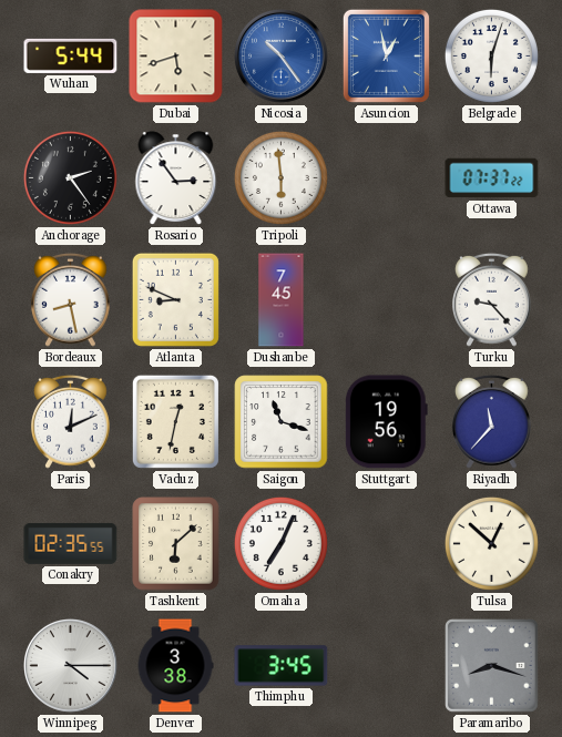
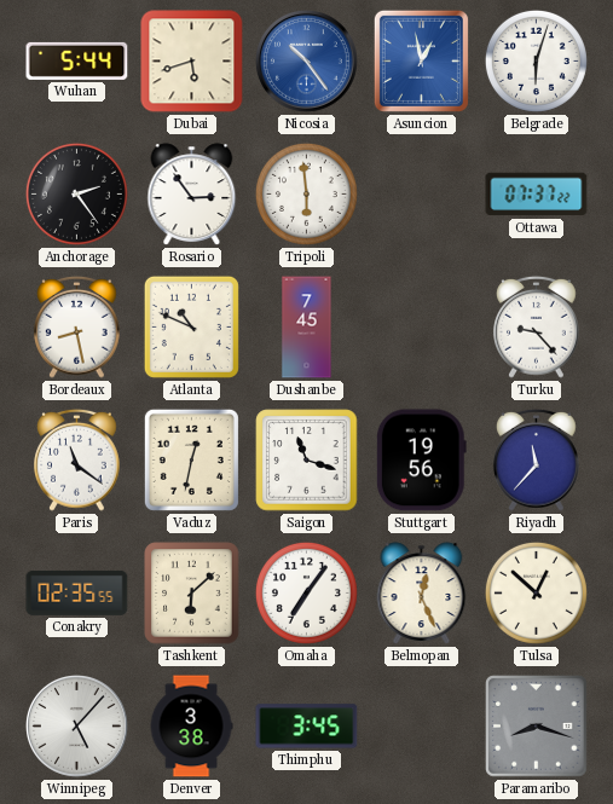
Atlanta: 8:49 -> 10:49
Paris: 12:11 -> 11:21
Omaha: 7:04 -> 7:06
Belmopan: none -> 12:26
Winnipeg: 4:15 -> 5:07
